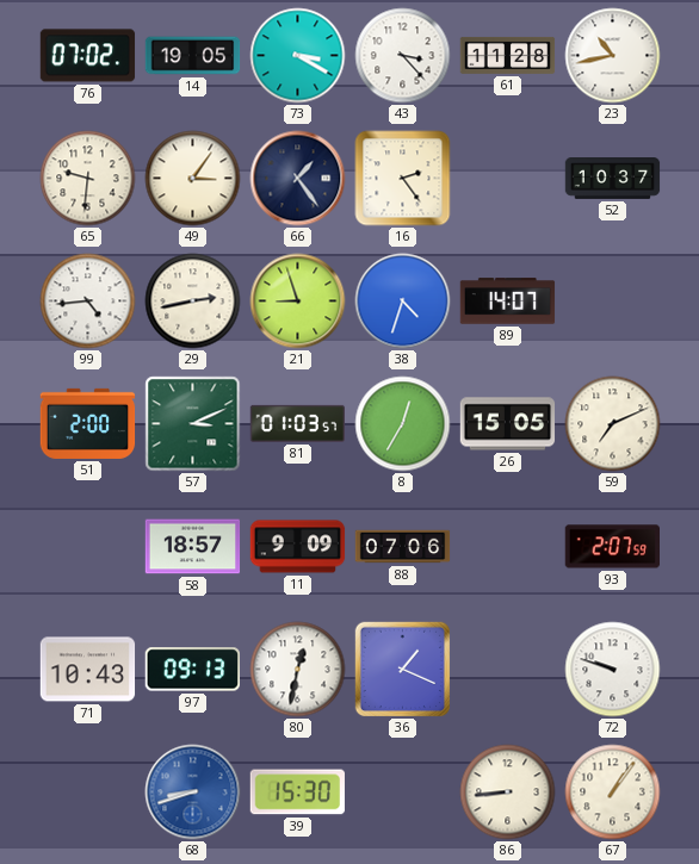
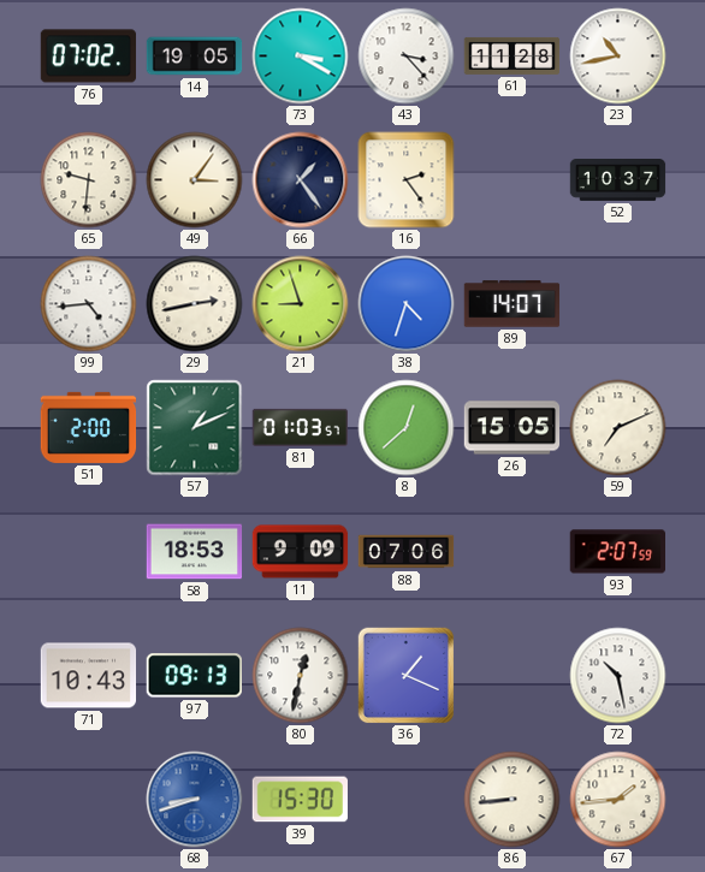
57: 3:11 -> 1:11
8: 12:35 -> 12:38
58: 18:57 -> 18:53
72: 9:48 -> 10:28
67: 1:06 -> 1:44
